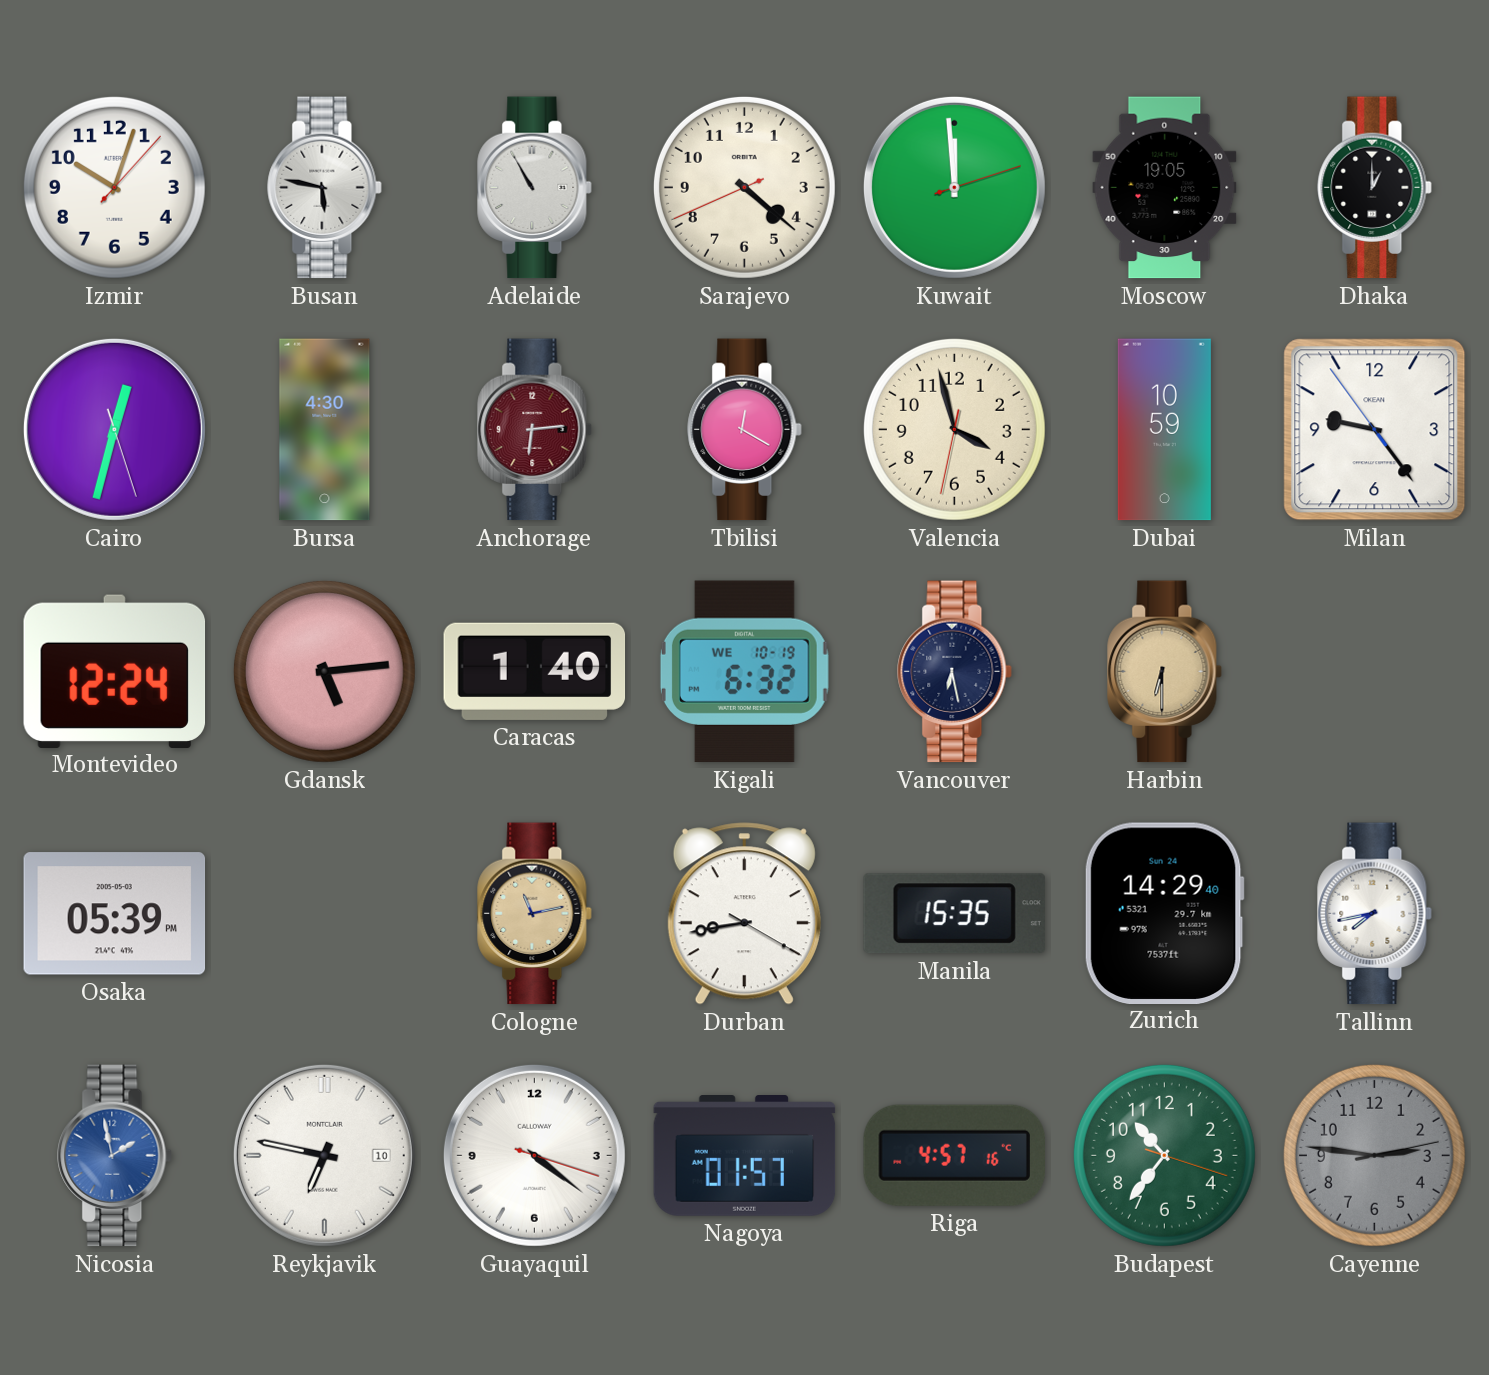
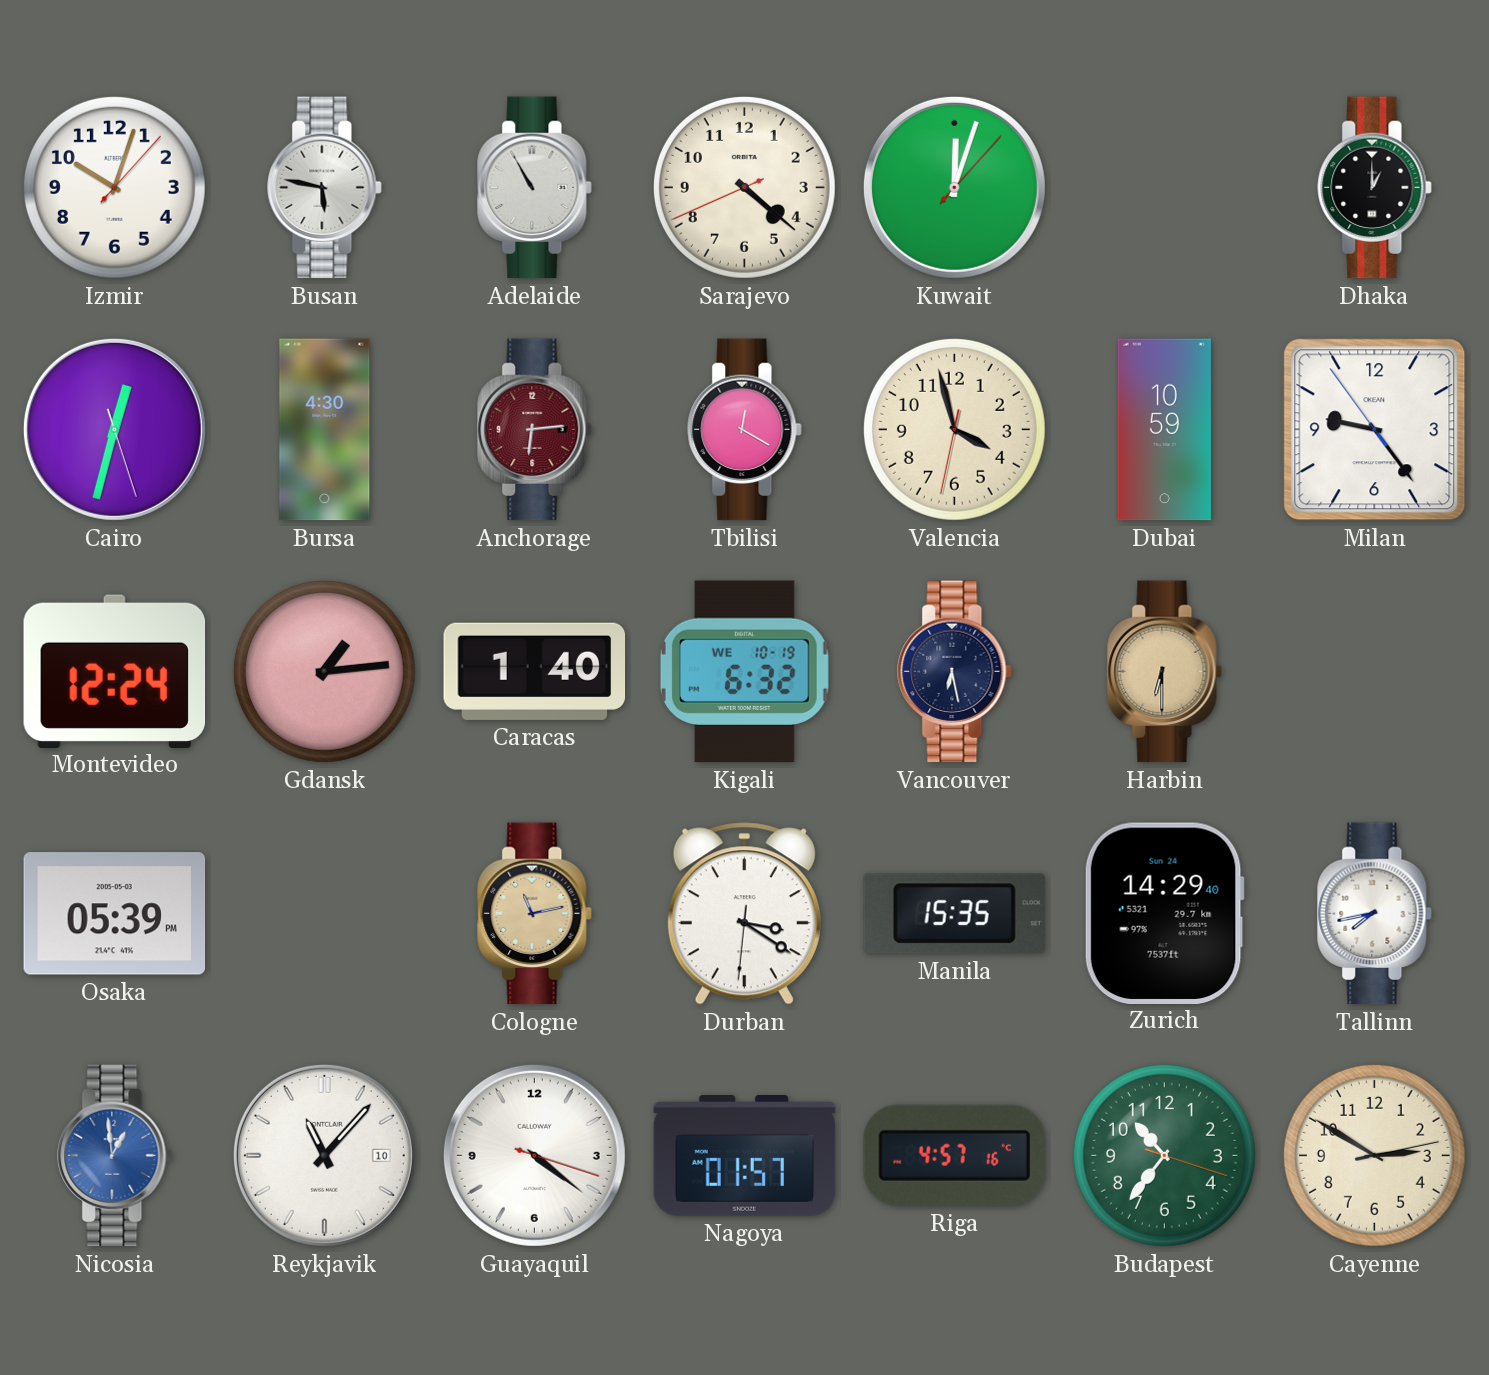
Kuwait: 11:59 -> 12:03
Moscow: 19:05 -> none
Gdansk: 5:14 -> 1:14
Durban: 8:43 -> 3:20
Nicosia: 1:58 -> 12:59
Reykjavik: 6:47 -> 11:07
Cayenne: 2:46 -> 2:50
Cayenne dial: grey -> cream
